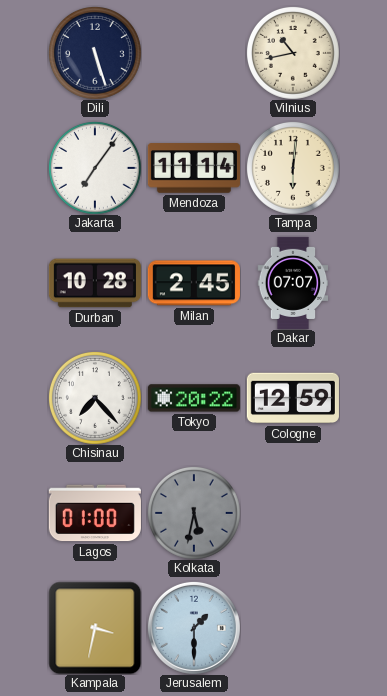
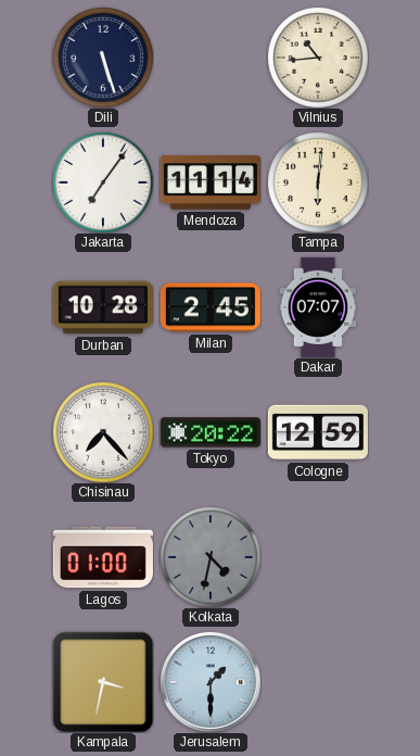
Vilnius: 10:43 -> 10:44
Kolkata: 5:32 -> 4:32
